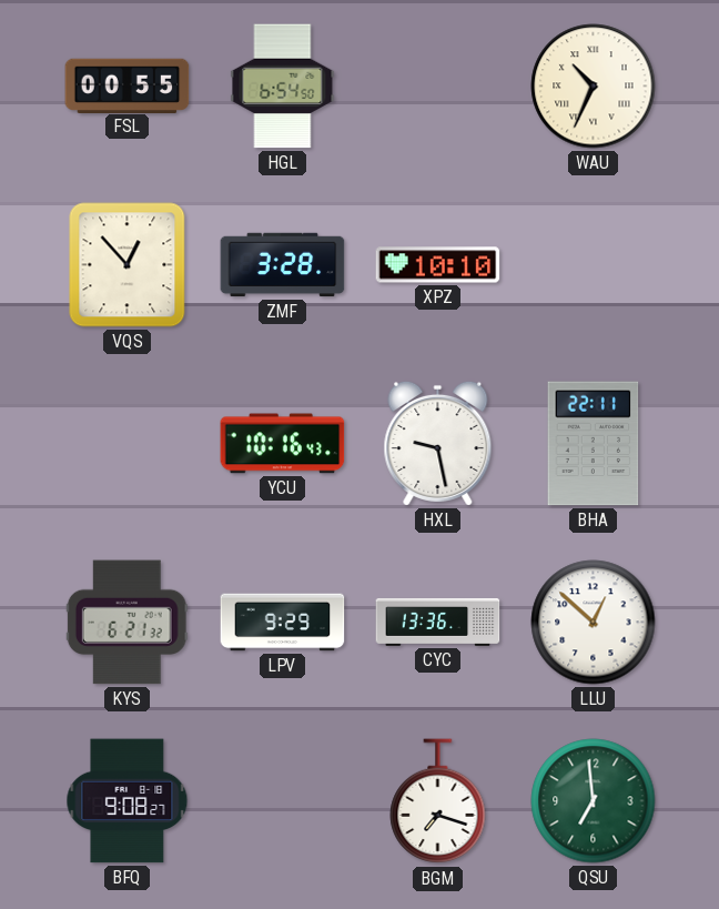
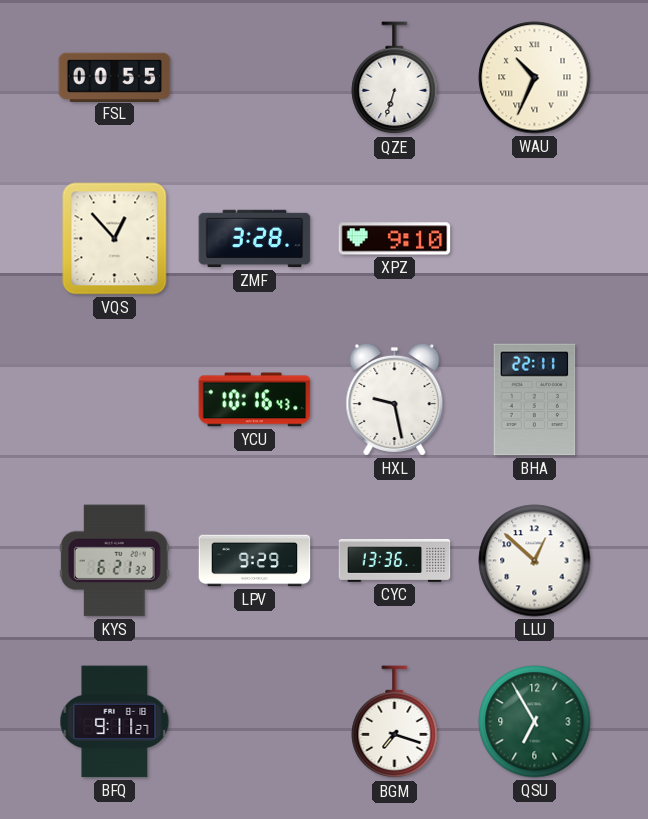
HGL: 6:54 -> none
QZE: none -> 6:33
XPZ: 10:10 -> 9:10
BFQ: 9:08 -> 9:11
QSU: 6:59 -> 6:55
